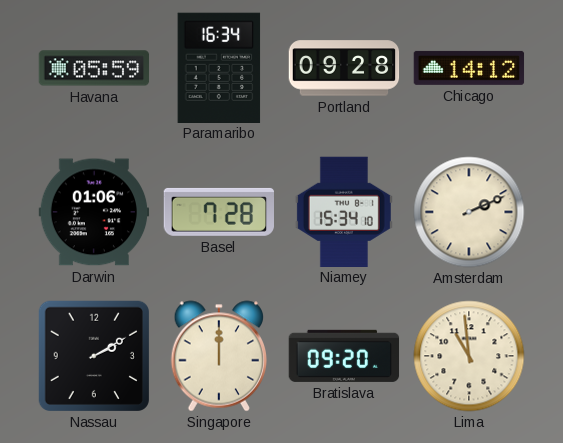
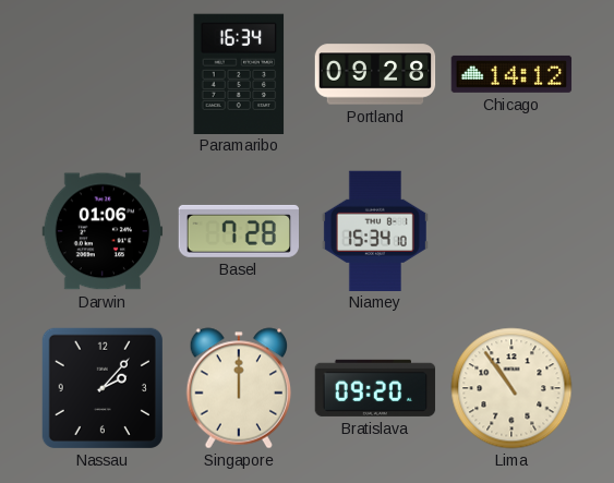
Havana: 05:59 -> none
Amsterdam: 2:11 -> none
Nassau: 2:10 -> 2:07
Lima: 10:59 -> 10:54
